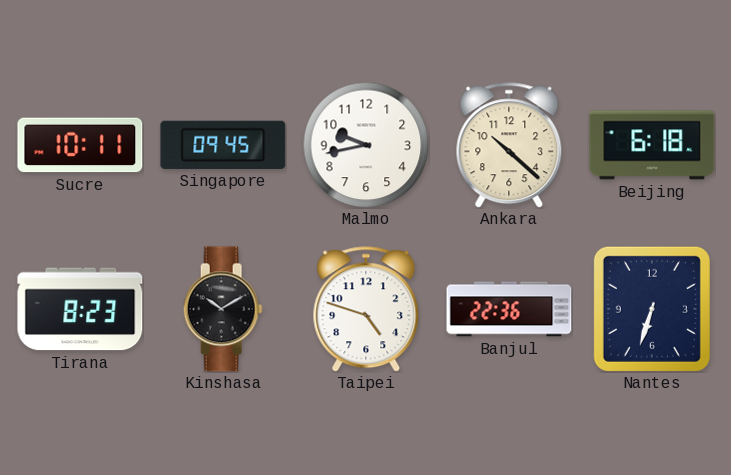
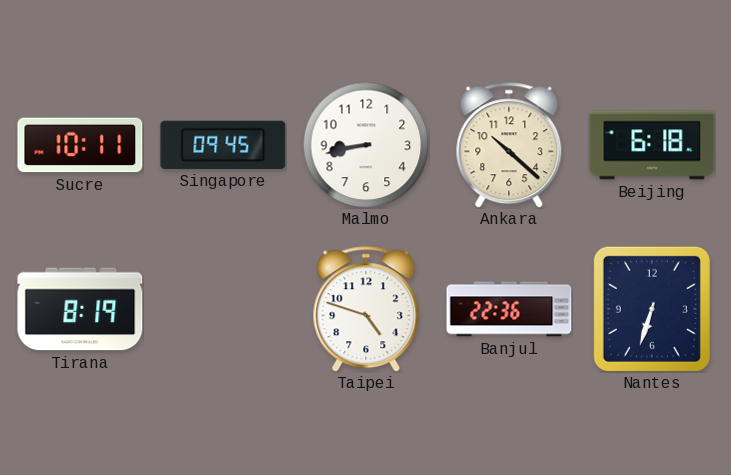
Malmo: 9:43 -> 8:43
Tirana: 8:23 -> 8:19
Kinshasa: 10:10 -> none
